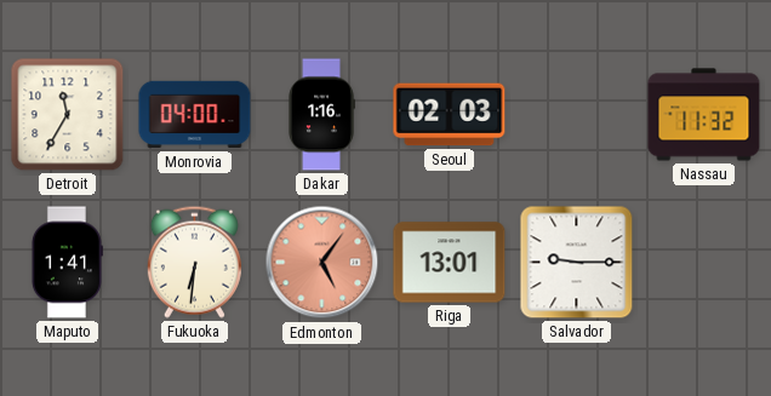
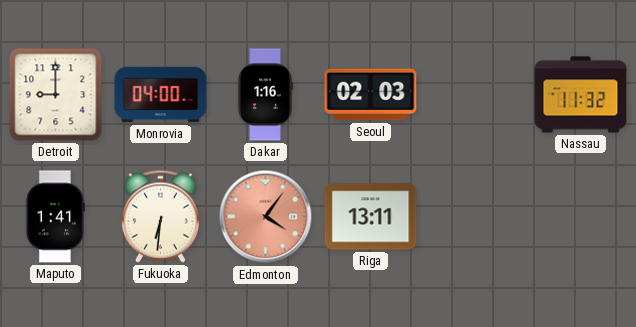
Detroit: 11:35 -> 9:00
Edmonton: 5:06 -> 4:06
Riga: 13:01 -> 13:11
Salvador: 9:15 -> none
